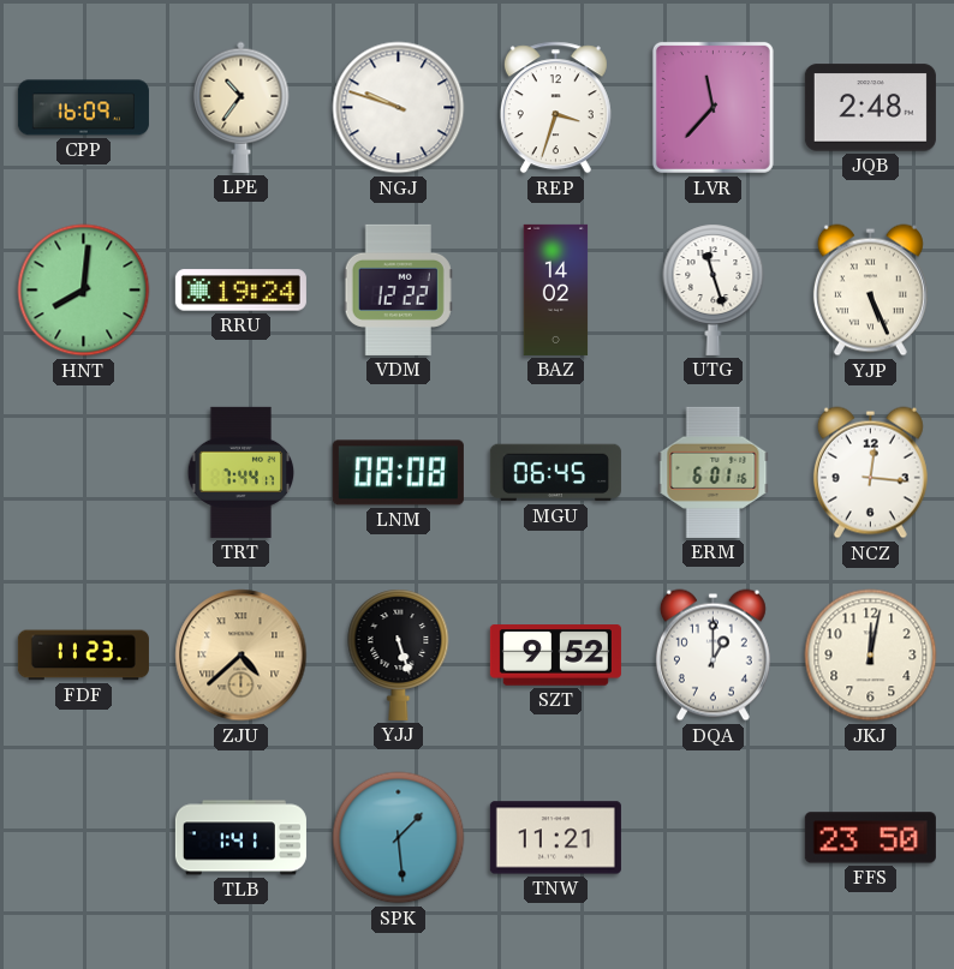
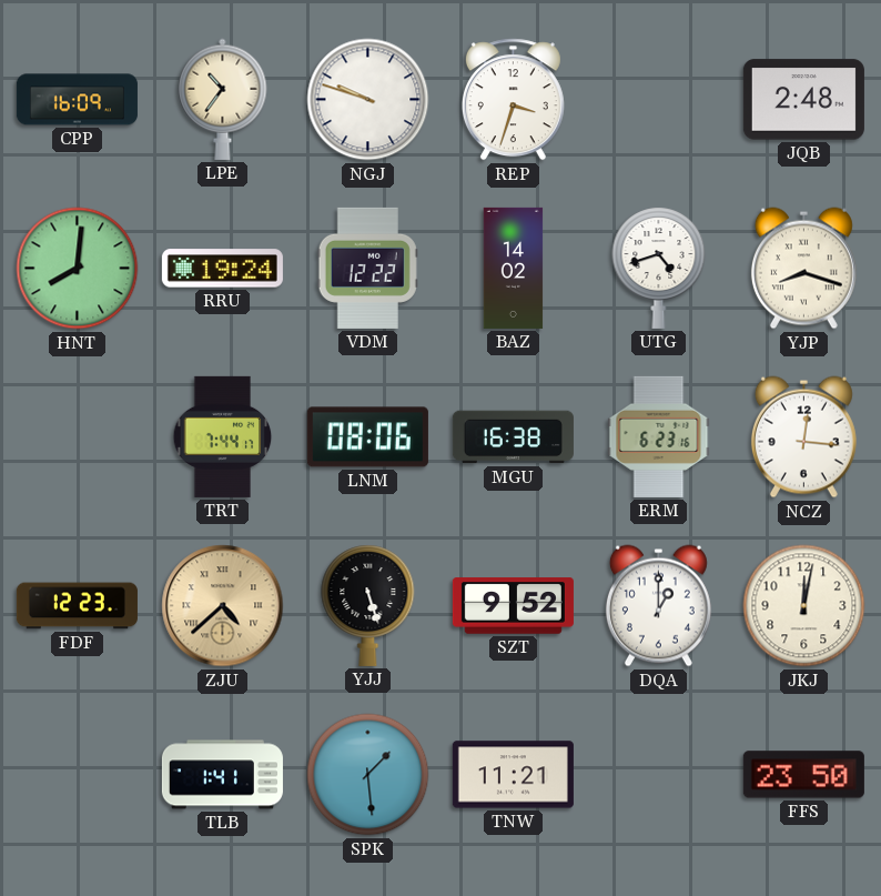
LVR: 11:37 -> none
UTG: 11:27 -> 4:42
YJP: 5:26 -> 8:18
LNM: 08:08 -> 08:06
MGU: 06:45 -> 16:38
ERM: 6:01 -> 6:23
FDF: 11:23 -> 12:23
